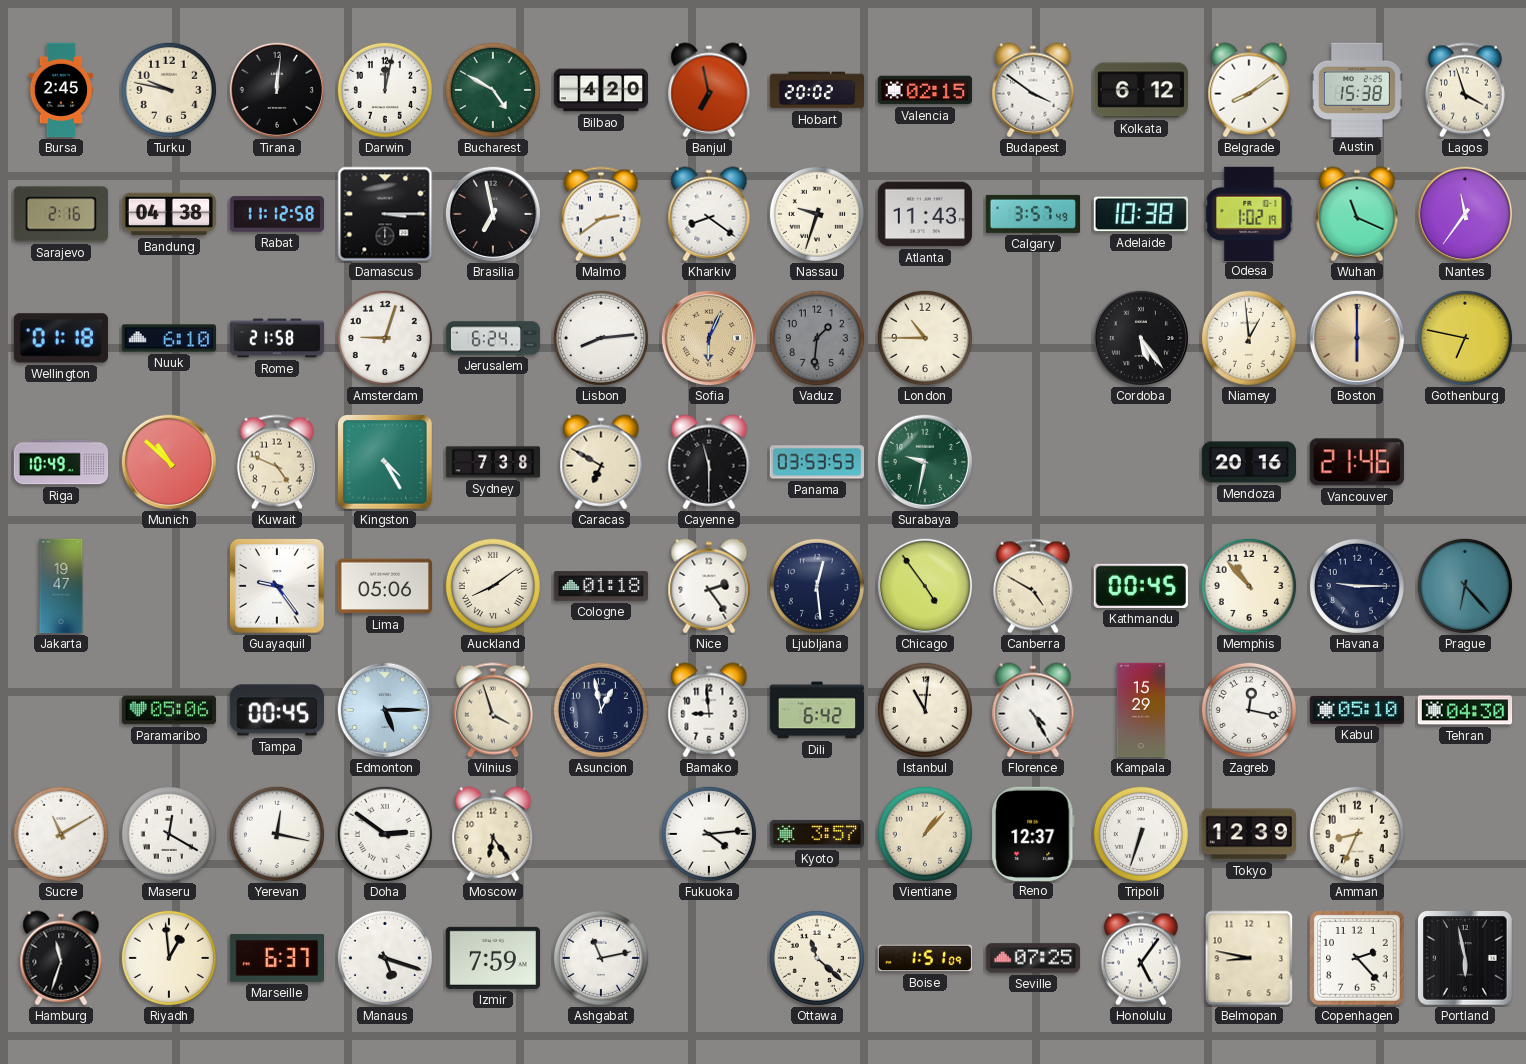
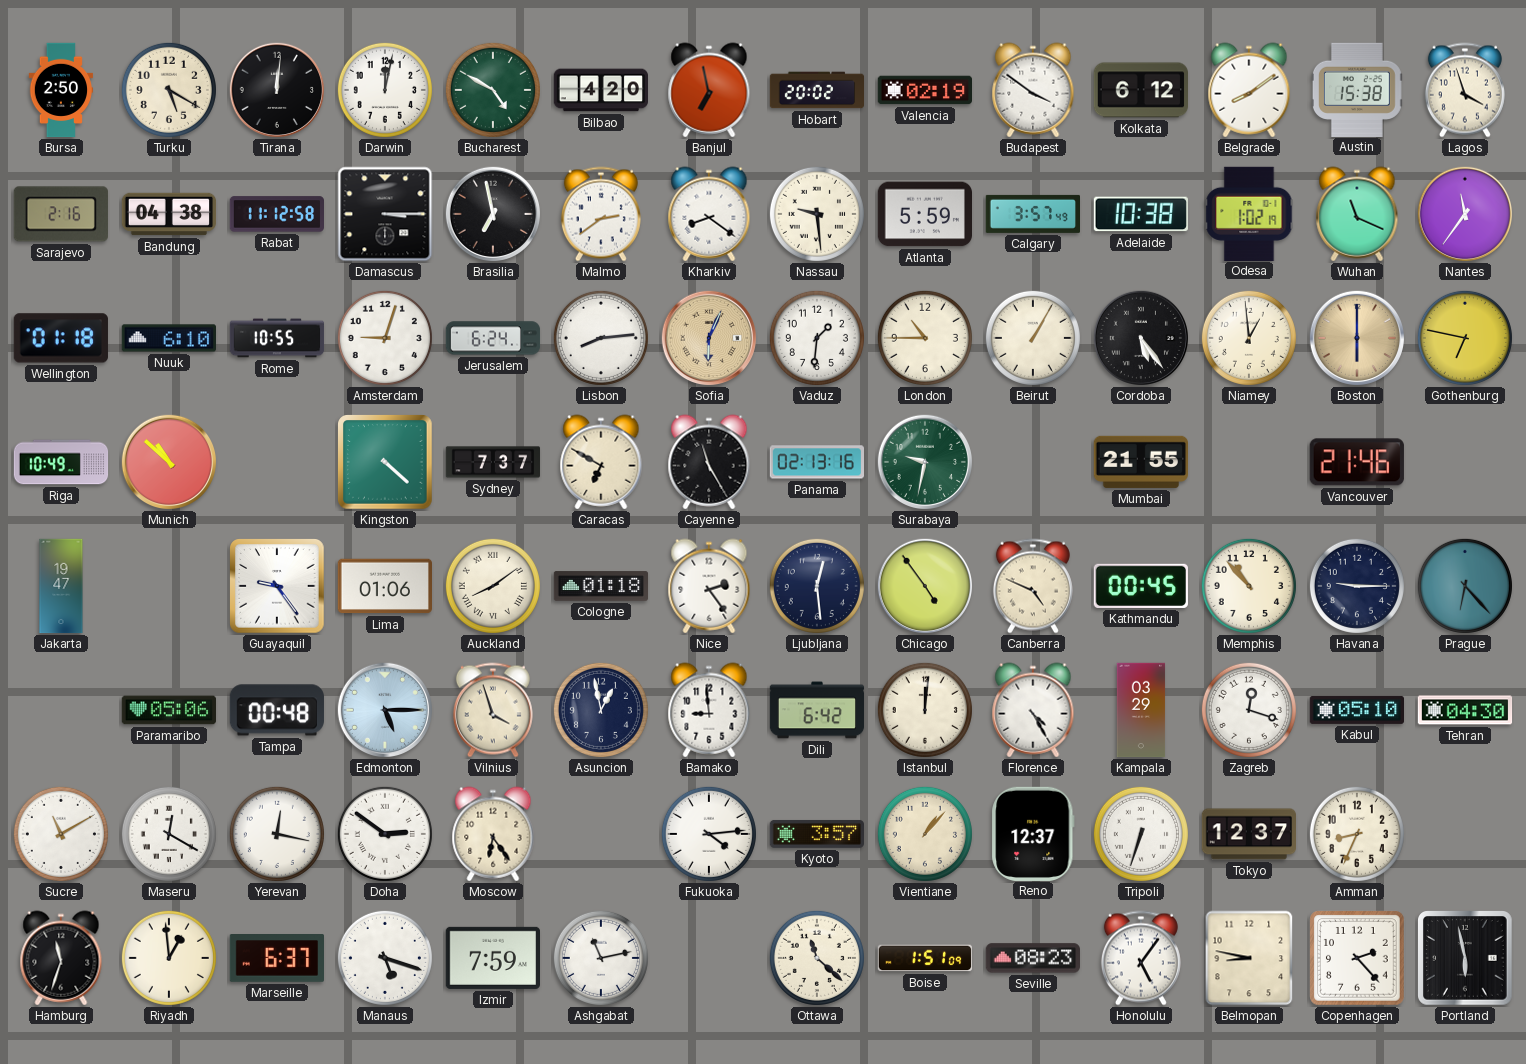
Bursa: 2:45 -> 2:50
Turku: 9:47 -> 5:20
Valencia: 02:15 -> 02:19
Nassau: 9:33 -> 9:29
Atlanta: 11:43 -> 5:59
Rome: 21:58 -> 10:55
Vaduz dial: grey -> white
Beirut: none -> 1:05
Kuwait: 4:49 -> none
Kingston: 4:25 -> 4:22
Sydney: 7:38 -> 7:37
Cayenne: 11:30 -> 11:25
Panama: 03:53 -> 02:13
Mumbai: none -> 21:55
Mendoza: 20:16 -> none
Lima: 05:06 -> 01:06
Canberra: 4:50 -> 4:49
Tampa: 00:45 -> 00:48
Istanbul: 11:01 -> 12:01
Kampala: 15:29 -> 03:29
Zagreb: 12:17 -> 12:18
Tokyo: 12:39 -> 12:37
Seville: 07:25 -> 08:23
